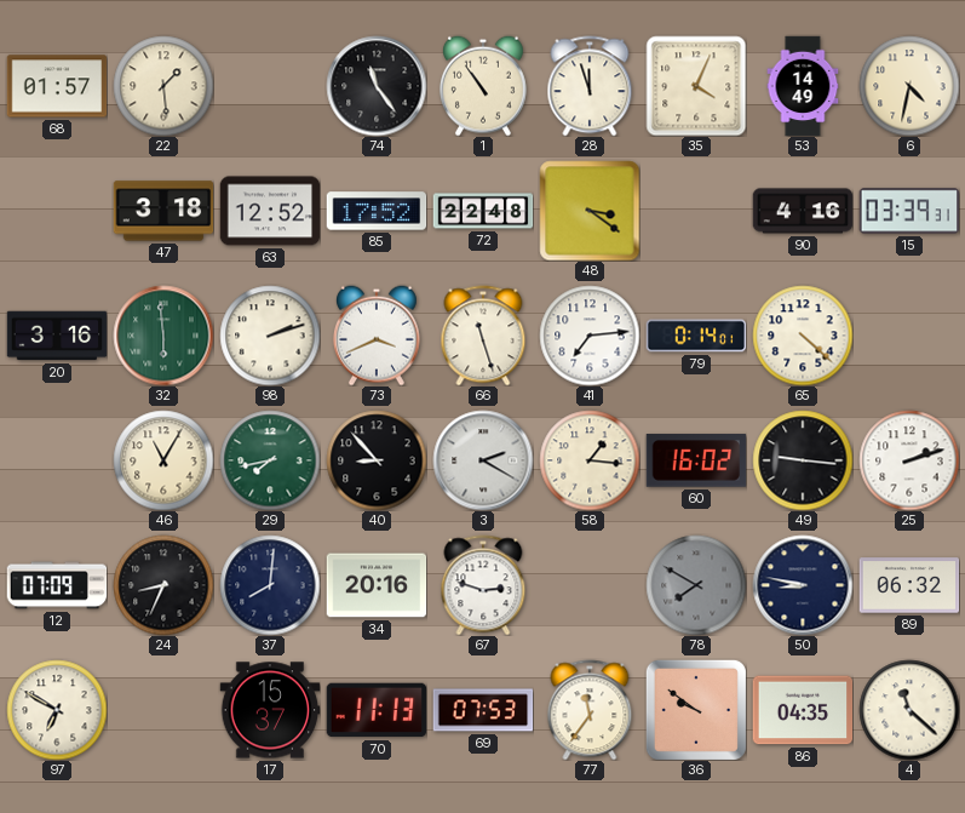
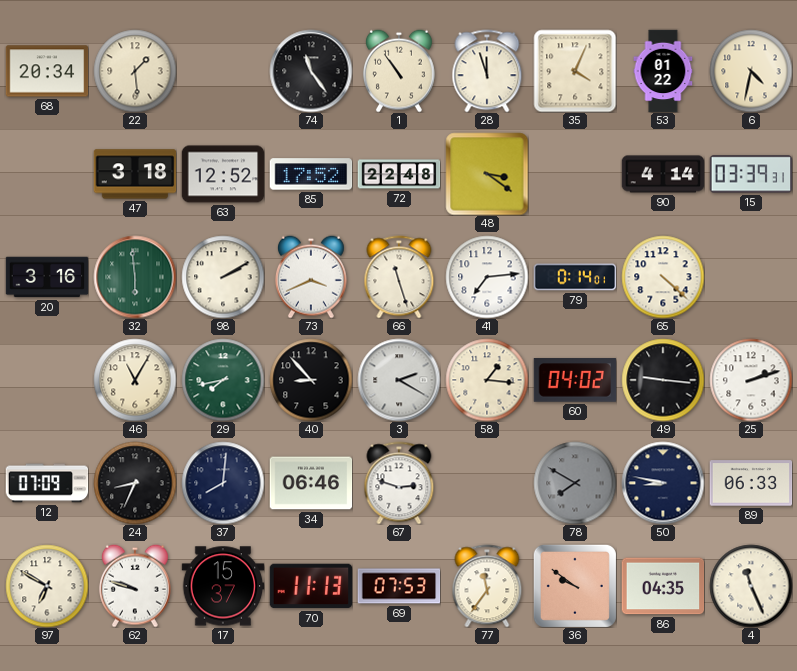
68: 01:57 -> 20:34
53: 14:49 -> 01:22
90: 4:16 -> 4:14
98: 2:12 -> 2:10
60: 16:02 -> 04:02
34: 20:16 -> 06:46
89: 06:32 -> 06:33
62: none -> 9:48
4: 11:22 -> 11:26
